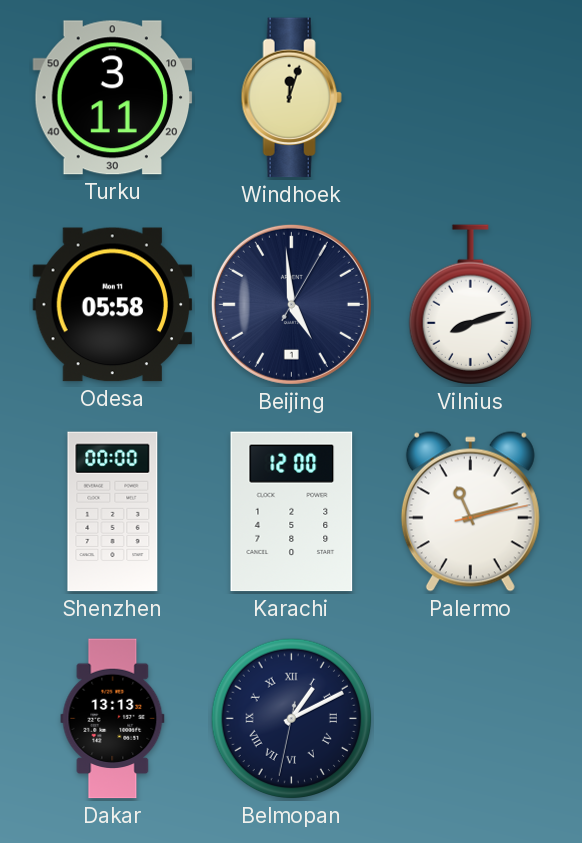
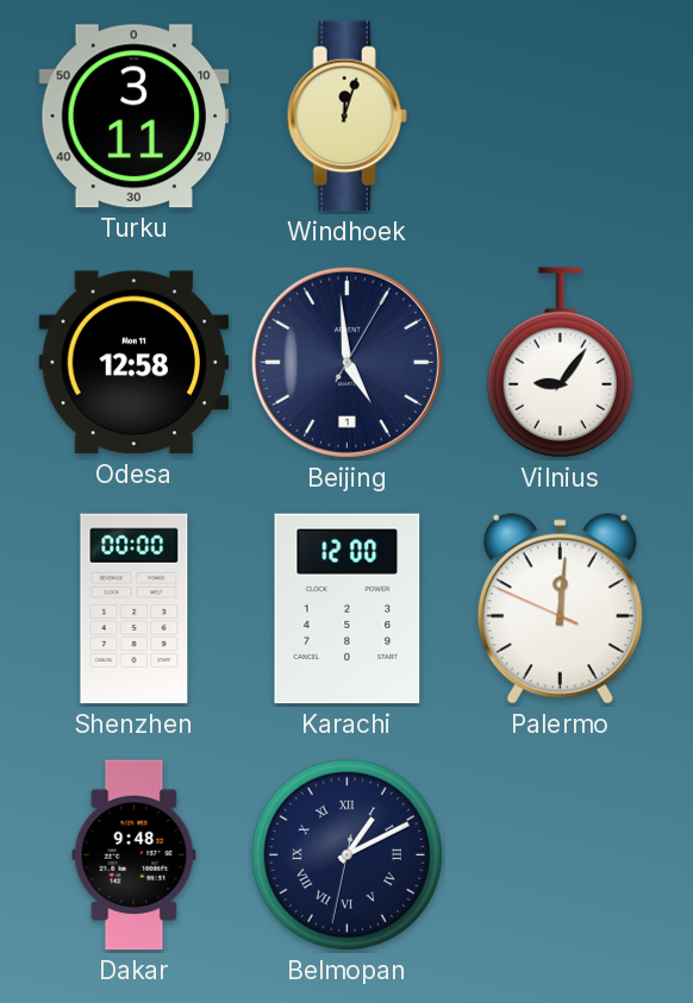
Odesa: 05:58 -> 12:58
Vilnius: 8:12 -> 9:06
Palermo: 11:12 -> 12:00
Dakar: 13:13 -> 9:48
